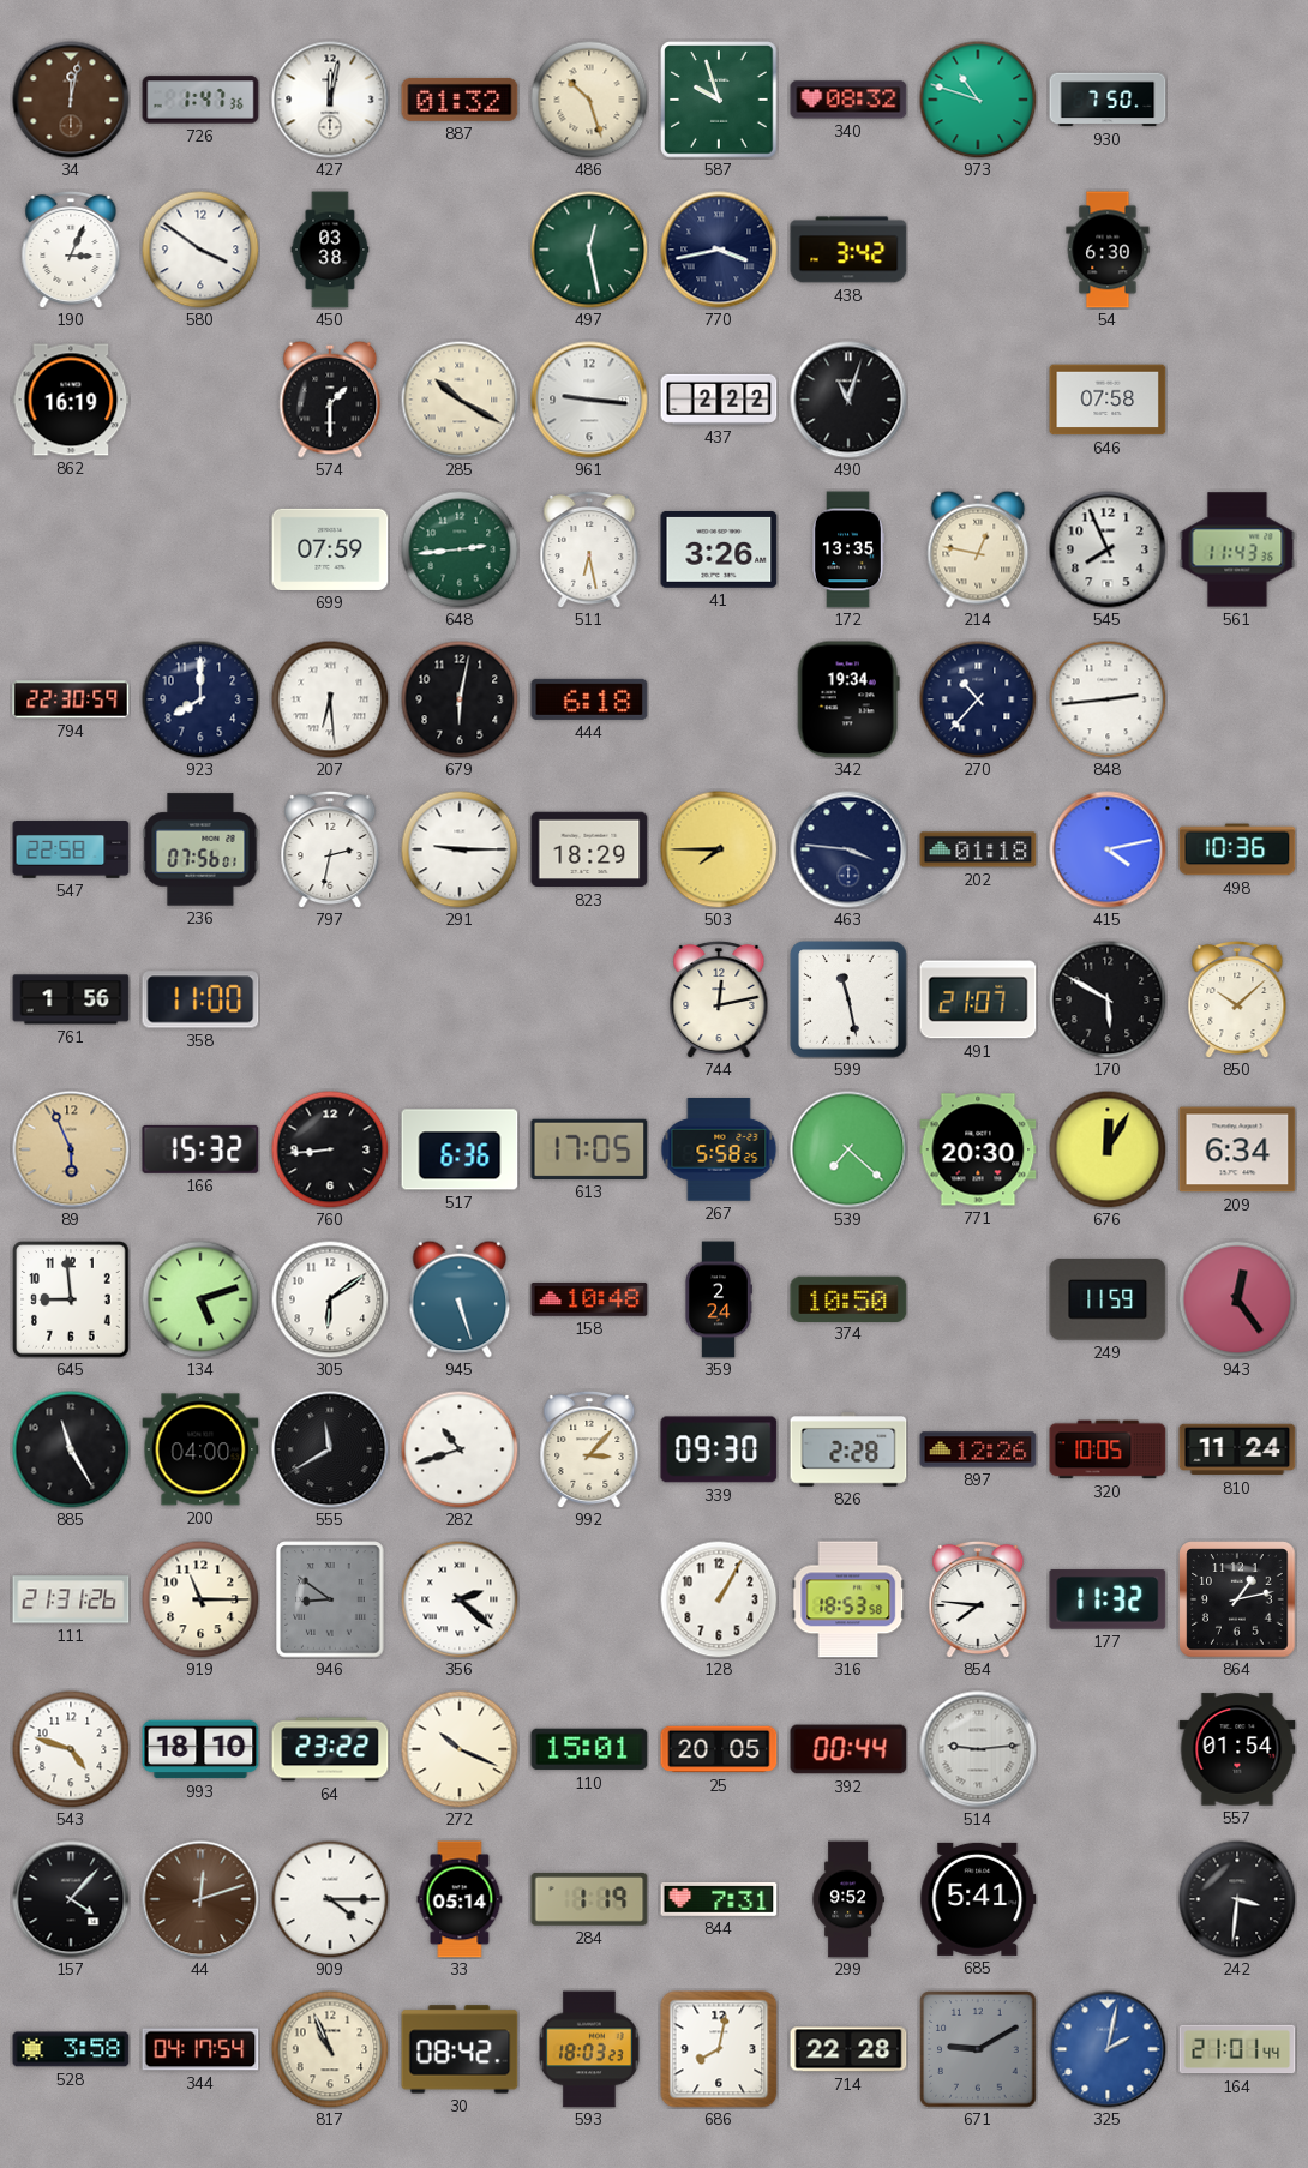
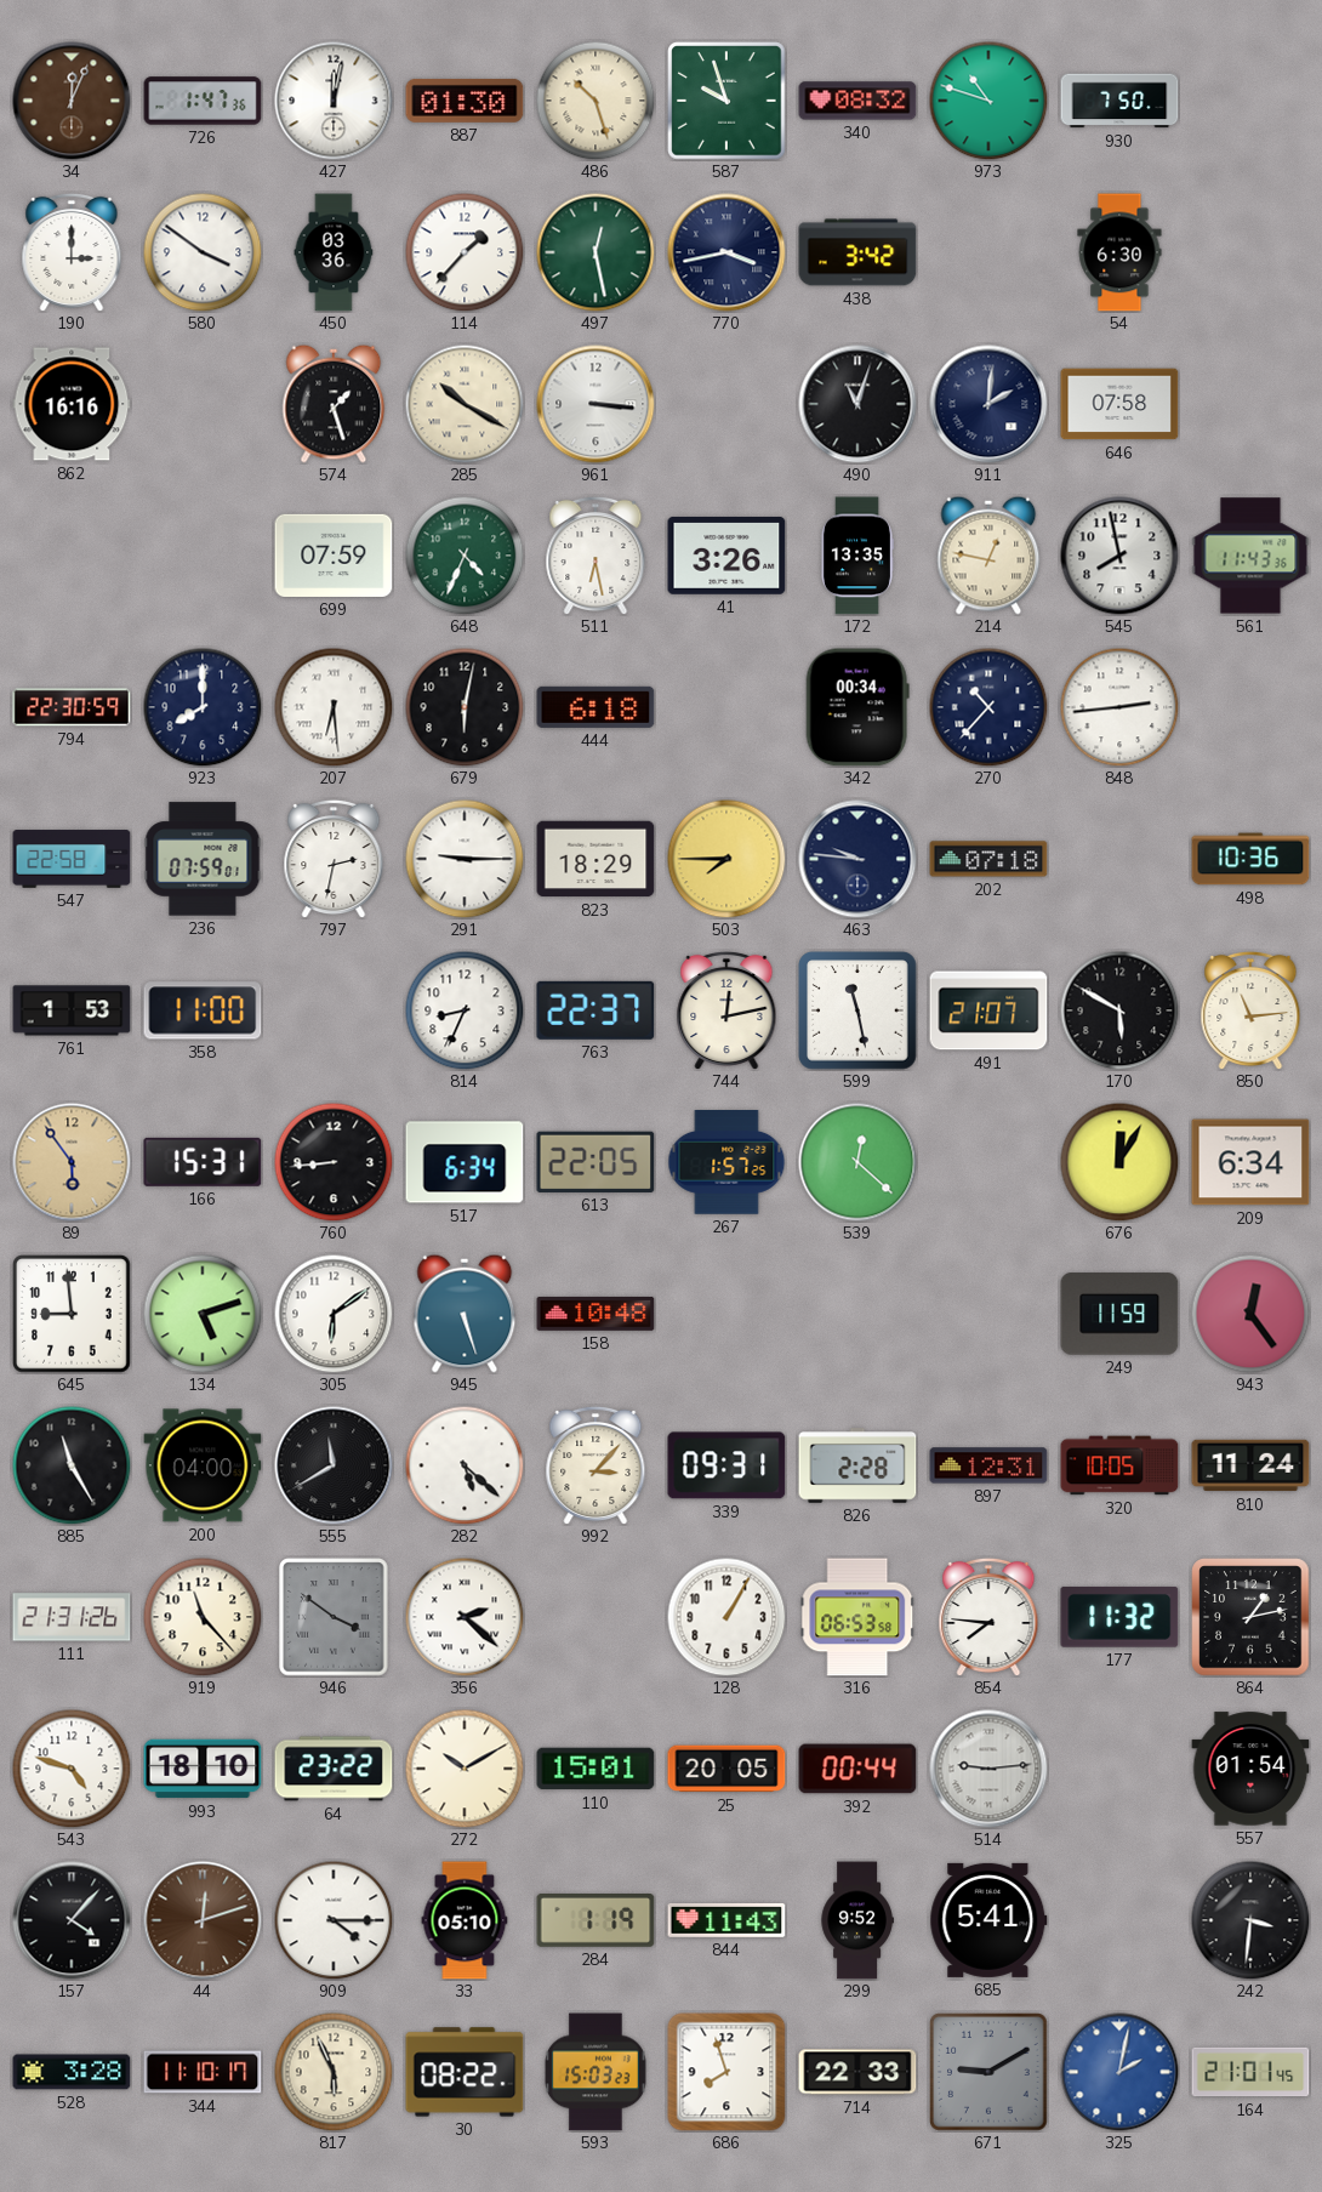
34: 12:02 -> 12:04
887: 01:32 -> 01:30
190: 3:04 -> 3:00
450: 03:38 -> 03:36
114: none -> 1:37
862: 16:19 -> 16:16
574: 1:30 -> 1:27
961: 9:16 -> 3:16
437: 2:22 -> none
911: none -> 2:01
648: 2:44 -> 4:34
545: 7:56 -> 7:58
342: 19:34 -> 00:34
236: 07:56 -> 07:59
463: 3:46 -> 9:46
202: 01:18 -> 07:18
415: 4:13 -> none
761: 1:56 -> 1:53
814: none -> 8:34
763: none -> 22:37
850: 10:08 -> 11:14
89: 5:56 -> 5:54
166: 15:32 -> 15:31
517: 6:36 -> 6:34
613: 17:05 -> 22:05
267: 5:58 -> 1:57
539: 7:22 -> 12:22
771: 20:30 -> none
359: 2:24 -> none
374: 10:50 -> none
282: 10:42 -> 5:22
339: 09:30 -> 09:31
897: 12:26 -> 12:31
919: 11:15 -> 11:23
946: 8:51 -> 3:51
316: 18:53 -> 06:53
272: 10:19 -> 10:10
33: 05:14 -> 05:10
844: 7:31 -> 11:43
528: 3:58 -> 3:28
344: 04:17 -> 11:10
817: 10:56 -> 5:56
30: 08:42 -> 08:22
593: 18:03 -> 15:03
686: 8:02 -> 7:57
714: 22:28 -> 22:33
164: 21:01:44 -> 21:01:45
